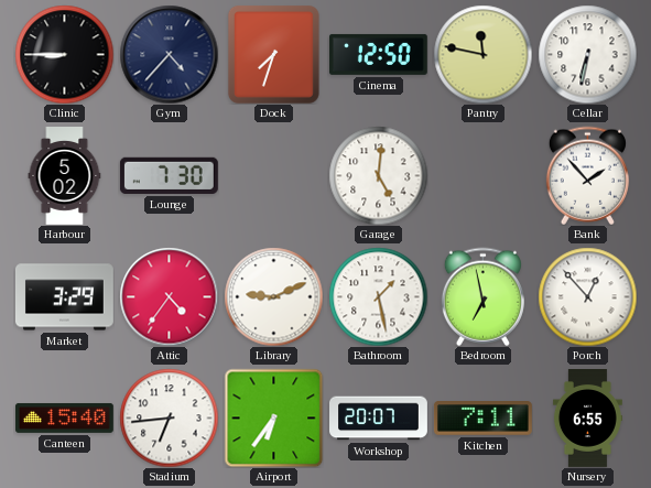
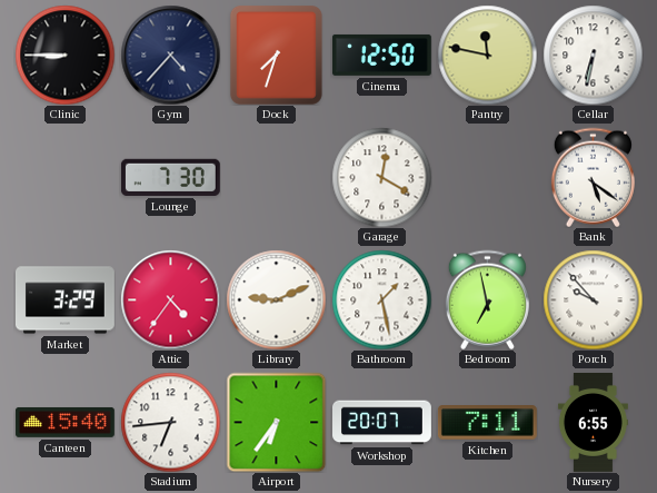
Harbour: 5:02 -> none
Garage: 5:01 -> 12:20
Bank: 1:53 -> 5:21
Porch: 12:53 -> 9:53
